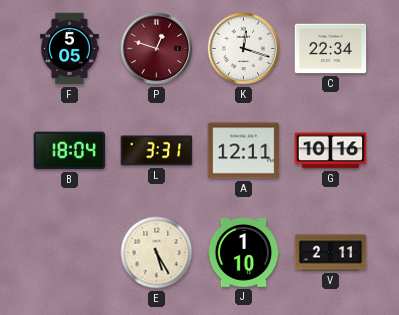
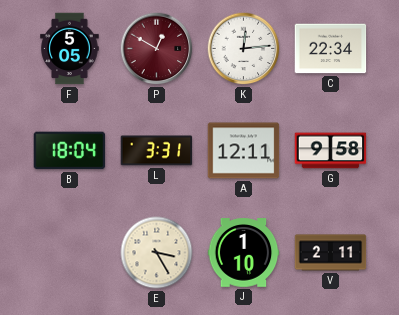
P: 12:48 -> 12:50
K: 12:18 -> 12:14
G: 10:16 -> 9:58
E: 5:25 -> 3:25
